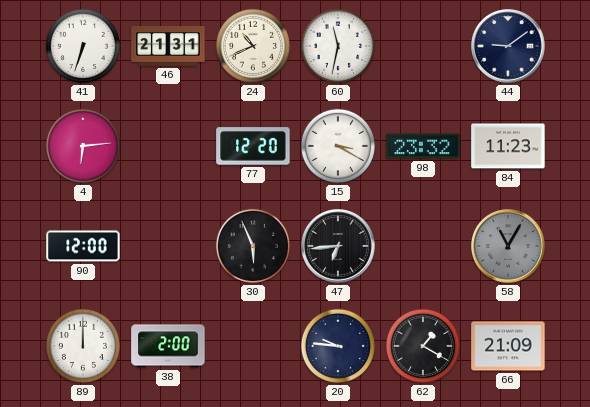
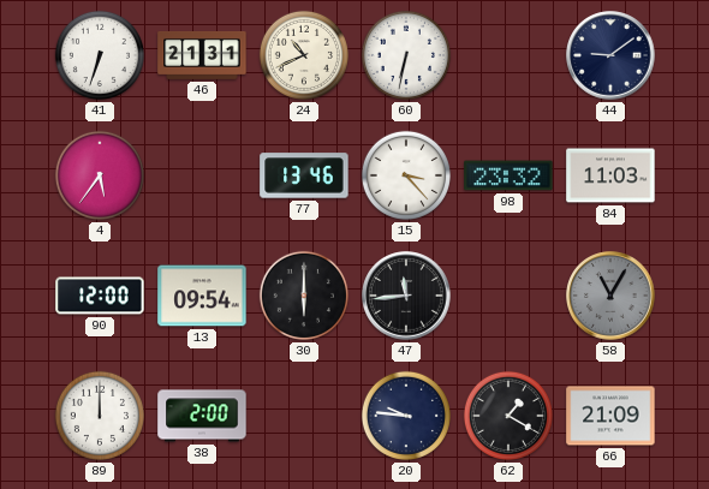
60: 11:32 -> 6:32
4: 6:14 -> 5:36
77: 12:20 -> 13:46
15: 3:20 -> 3:23
84: 11:23 -> 11:03
13: none -> 09:54
30: 5:56 -> 6:00
47: 6:44 -> 11:44
